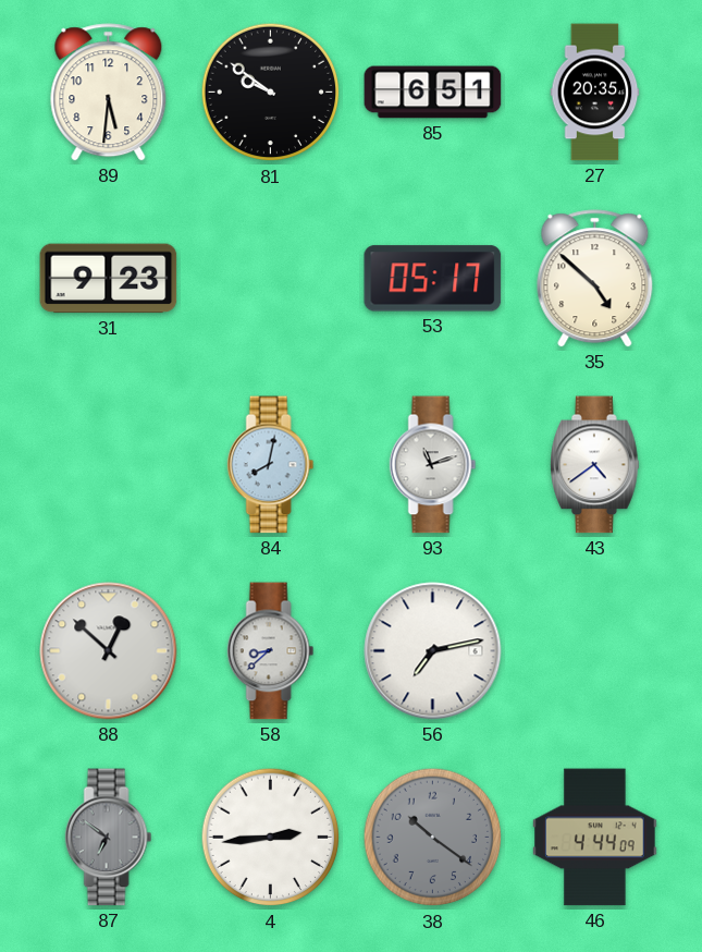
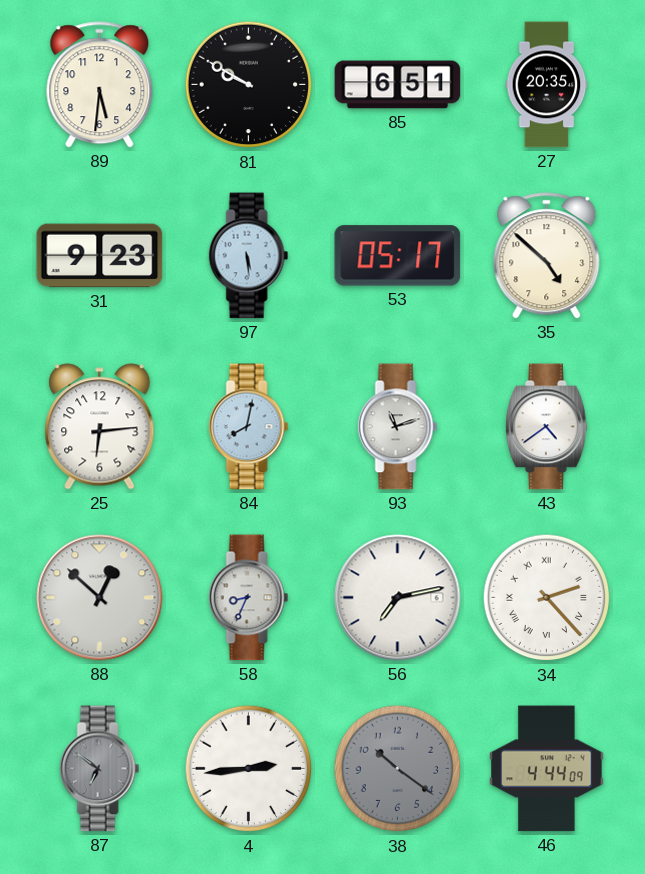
81: 9:51 -> 9:50
97: none -> 5:29
25: none -> 6:14
58: 8:38 -> 8:34
34: none -> 2:23
